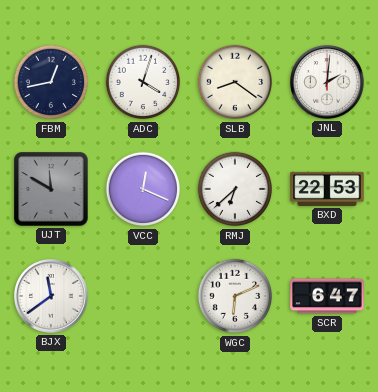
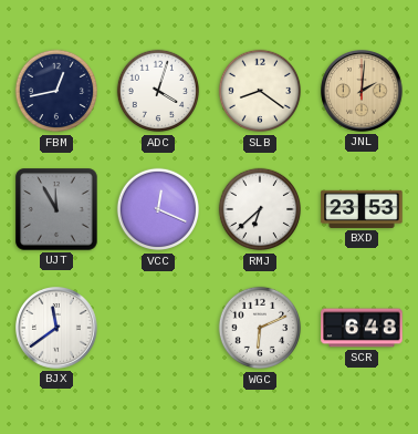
JNL dial: white -> champagne
UJT: 11:50 -> 11:55
BXD: 22:53 -> 23:53
SCR: 6:47 -> 6:48
